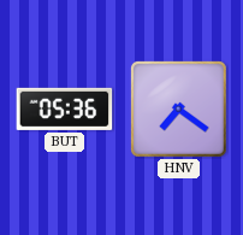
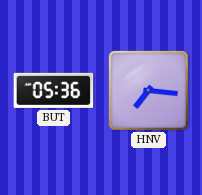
HNV: 7:21 -> 7:16
